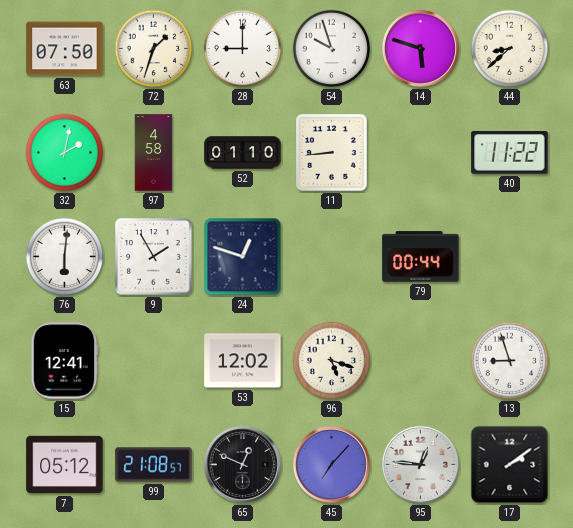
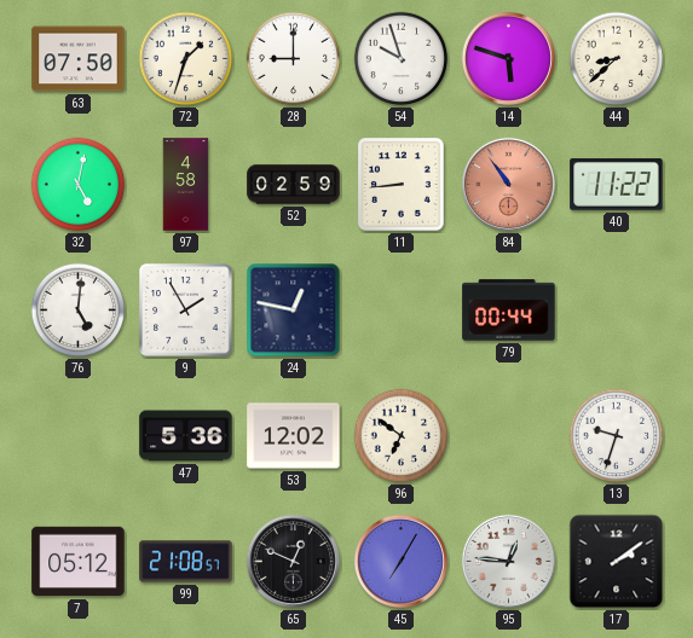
32: 2:02 -> 5:02
52: 01:10 -> 02:59
84: none -> 10:54
76: 6:01 -> 5:01
24: 12:48 -> 12:47
15: 12:41 -> none
47: none -> 5:36
96: 5:18 -> 6:51
13: 8:57 -> 9:33
45: 7:07 -> 7:05
